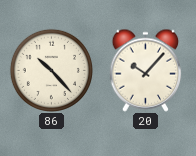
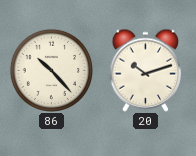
20: 10:07 -> 10:12
